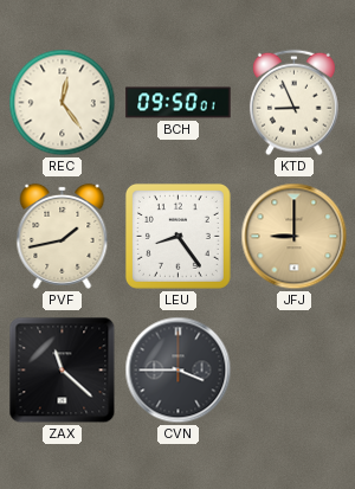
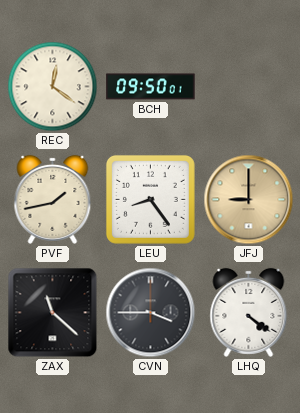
REC: 12:24 -> 12:21
KTD: 8:56 -> none
LHQ: none -> 4:21
